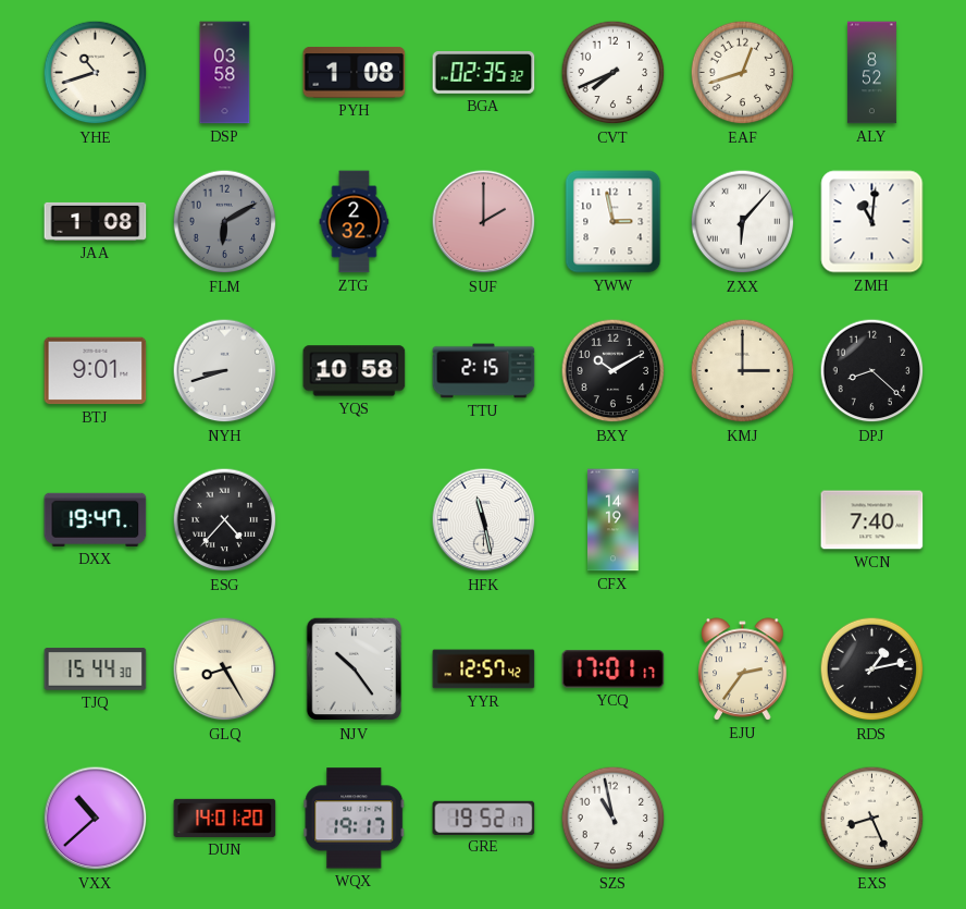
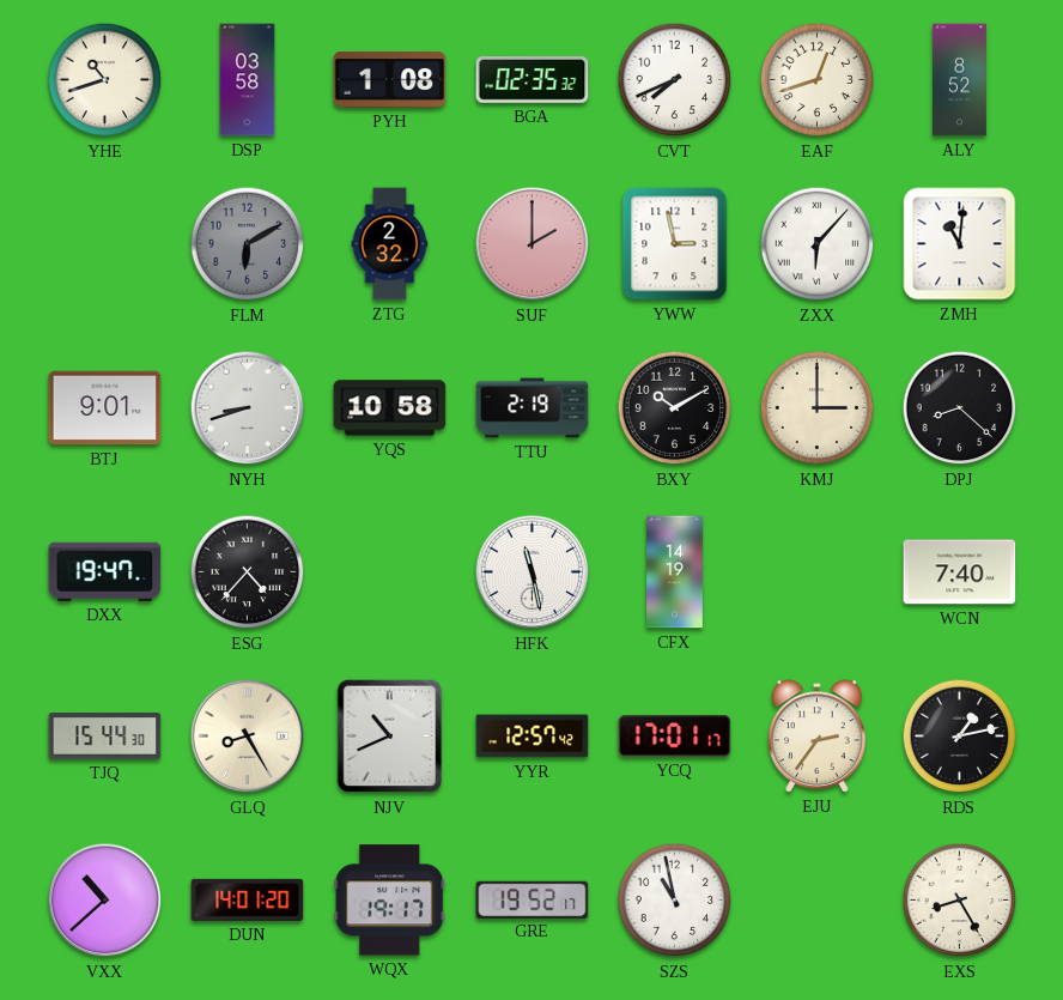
JAA: 1:08 -> none
TTU: 2:15 -> 2:19
NJV: 10:24 -> 10:41
EXS: 8:26 -> 8:25
